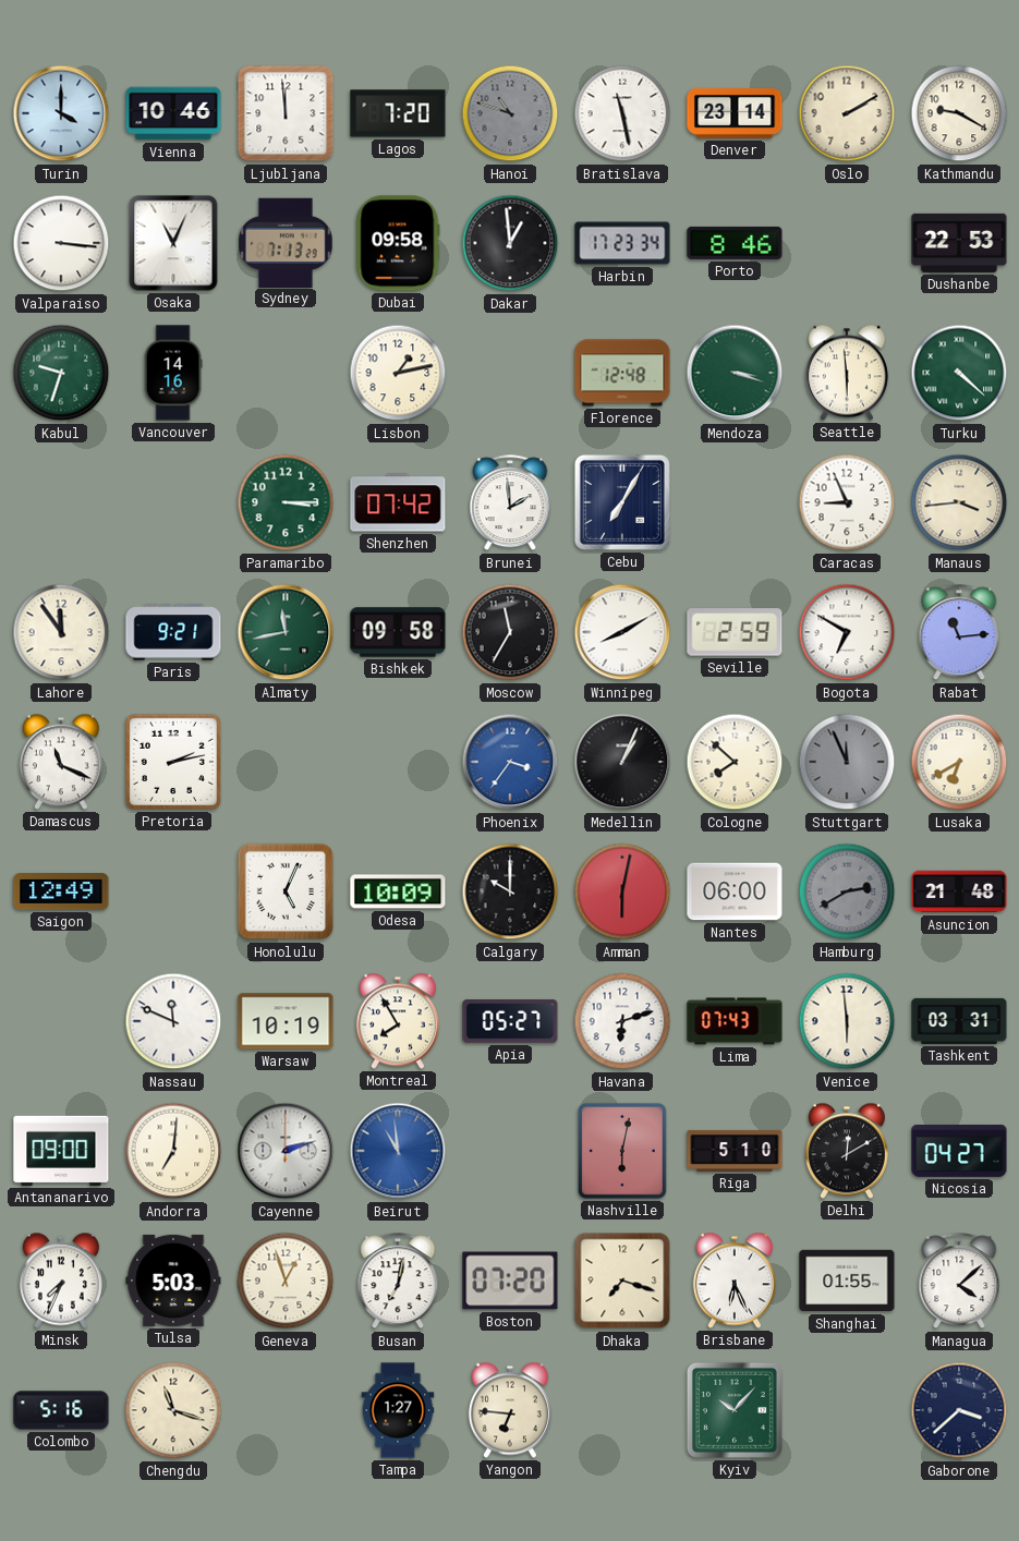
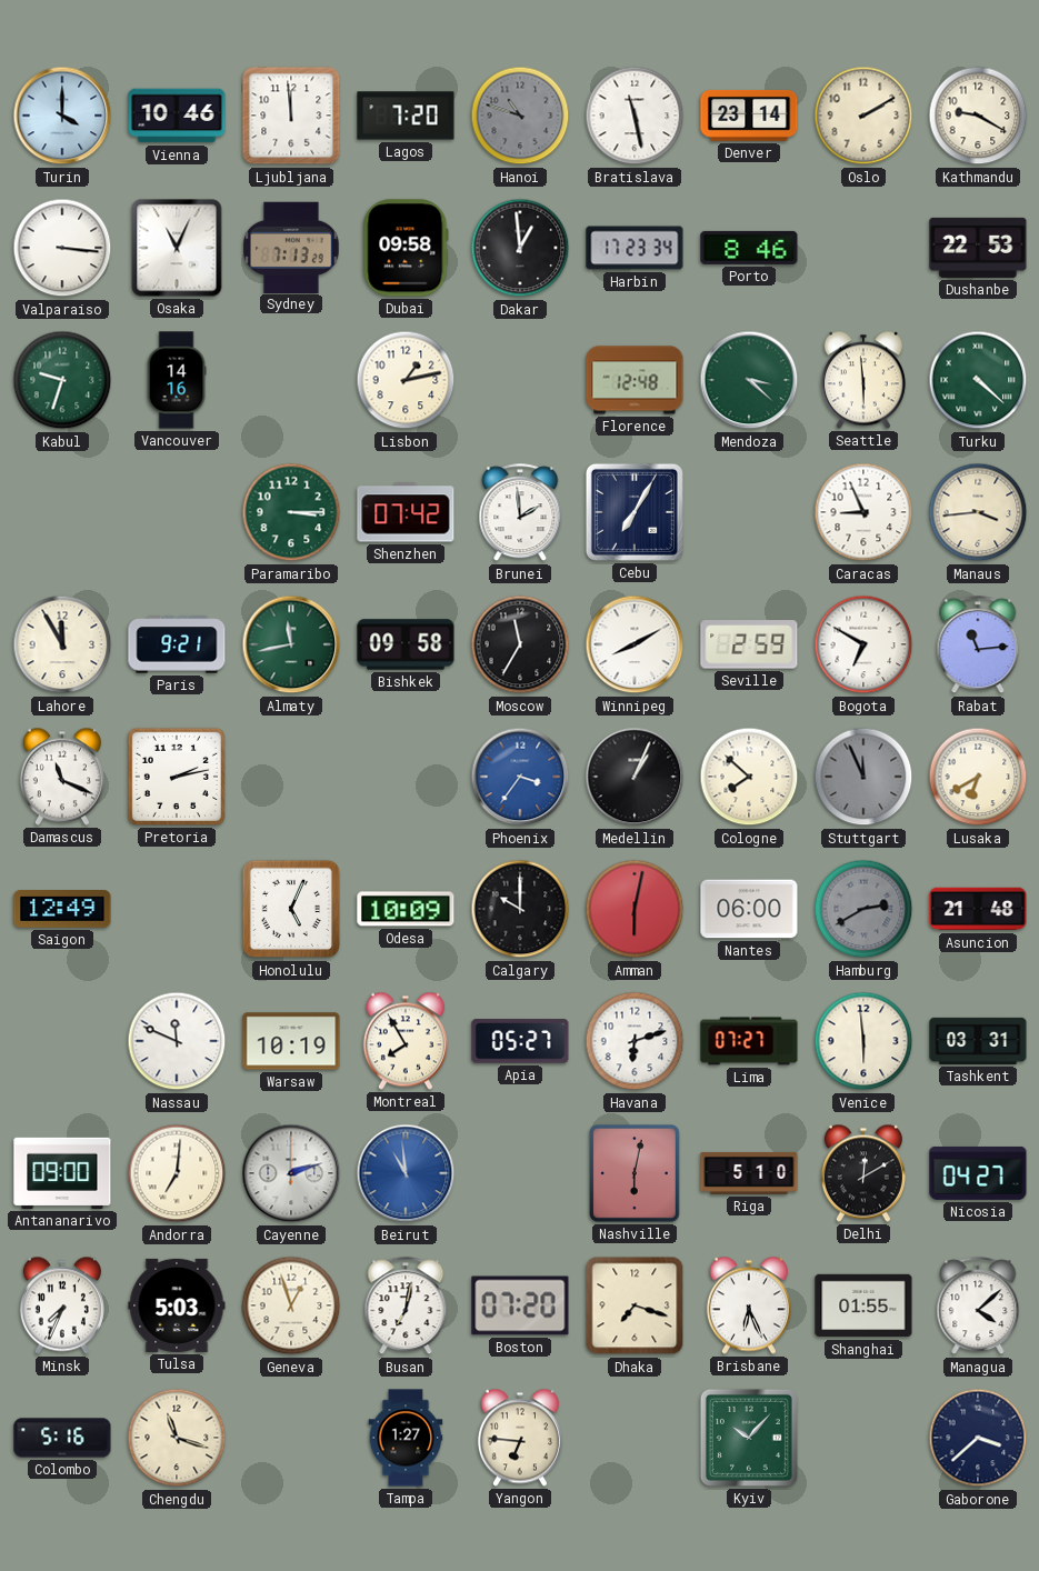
Mendoza: 3:18 -> 3:22
Lahore: 11:54 -> 11:55
Lima: 07:43 -> 07:27
